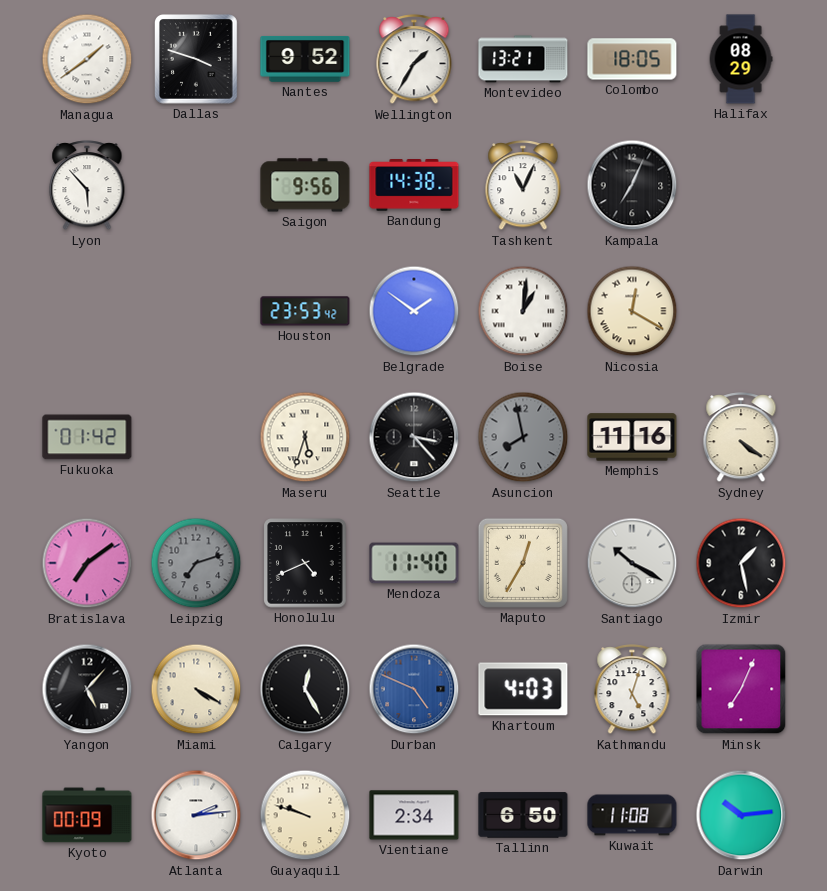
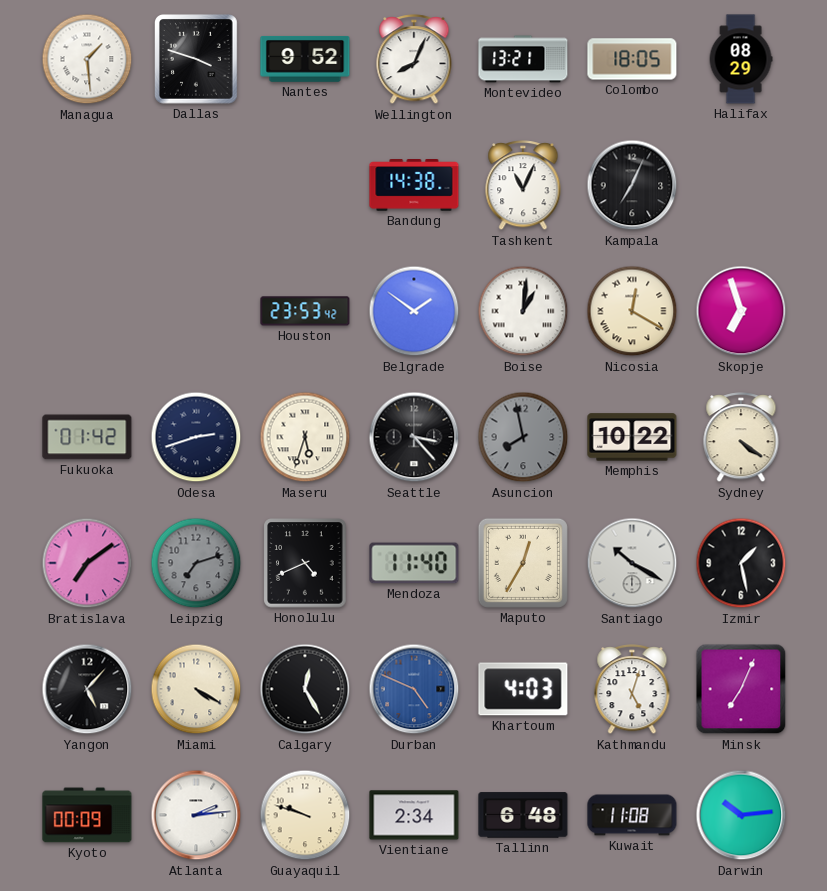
Managua: 1:39 -> 1:29
Wellington: 1:35 -> 8:04
Lyon: 5:53 -> none
Saigon: 9:56 -> none
Skopje: none -> 6:57
Odesa: none -> 2:42
Memphis: 11:16 -> 10:22
Tallinn: 6:50 -> 6:48
